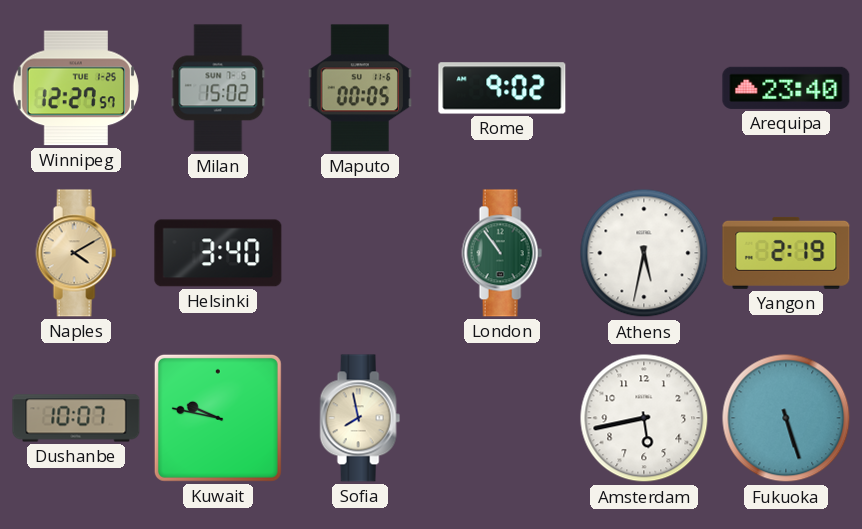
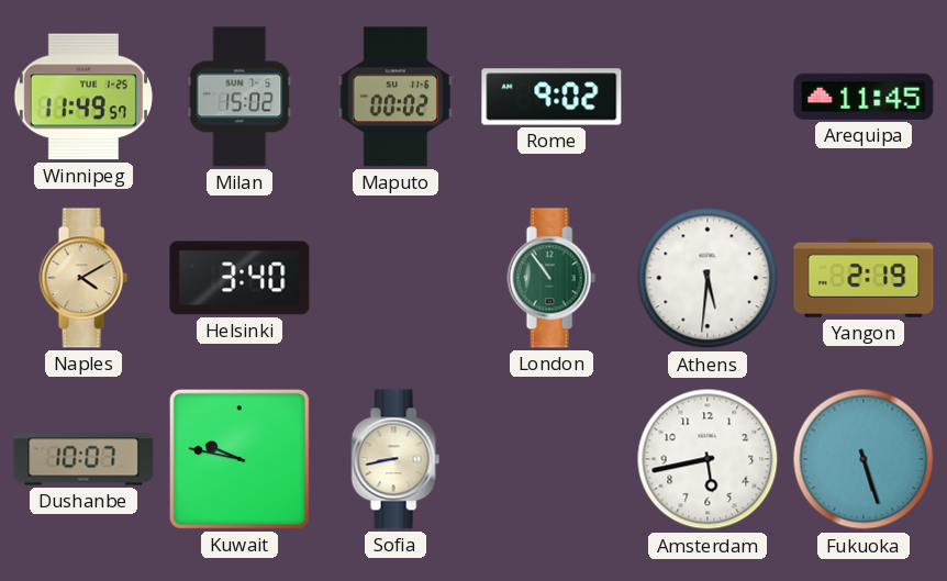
Winnipeg: 12:27 -> 11:49
Maputo: 00:05 -> 00:02
Arequipa: 23:40 -> 11:45
Athens: 5:32 -> 5:31
Sofia: 7:58 -> 8:43
